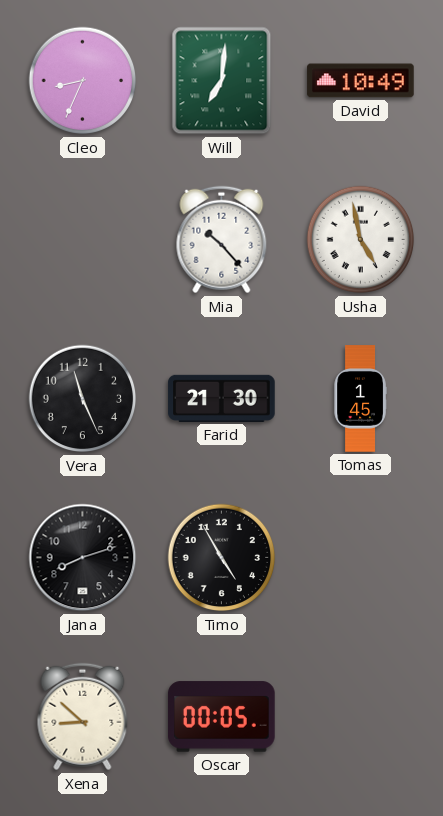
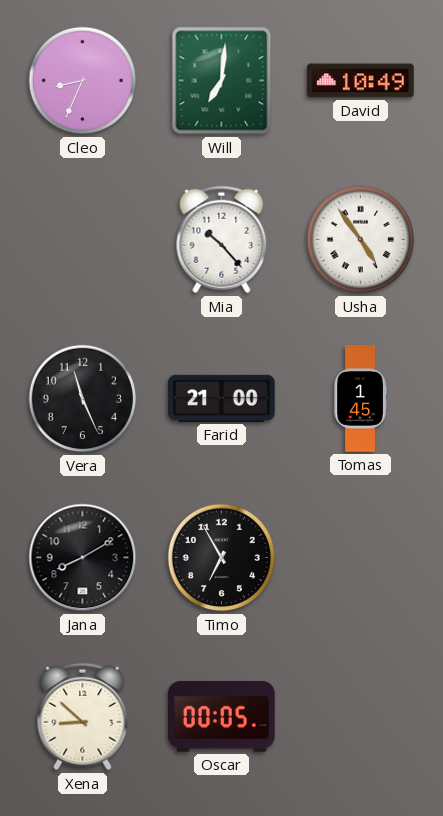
Usha: 4:58 -> 4:54
Farid: 21:30 -> 21:00
Jana: 8:12 -> 8:10
Timo: 4:55 -> 6:55
